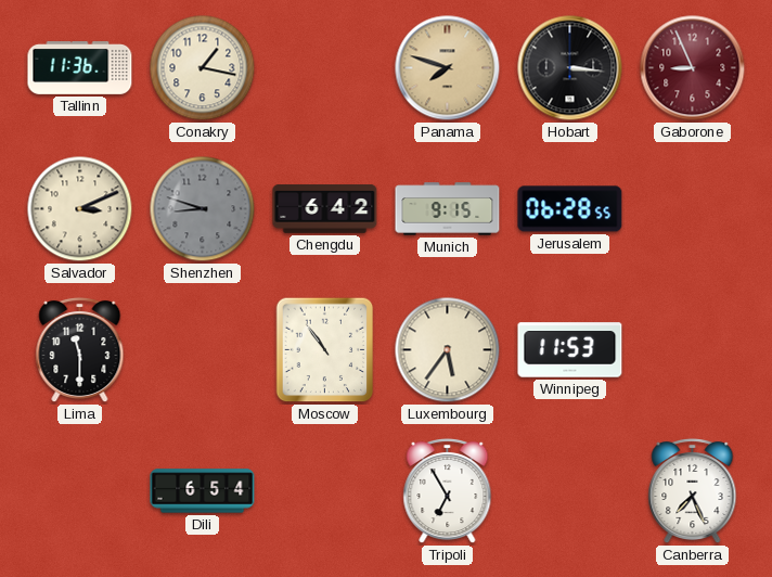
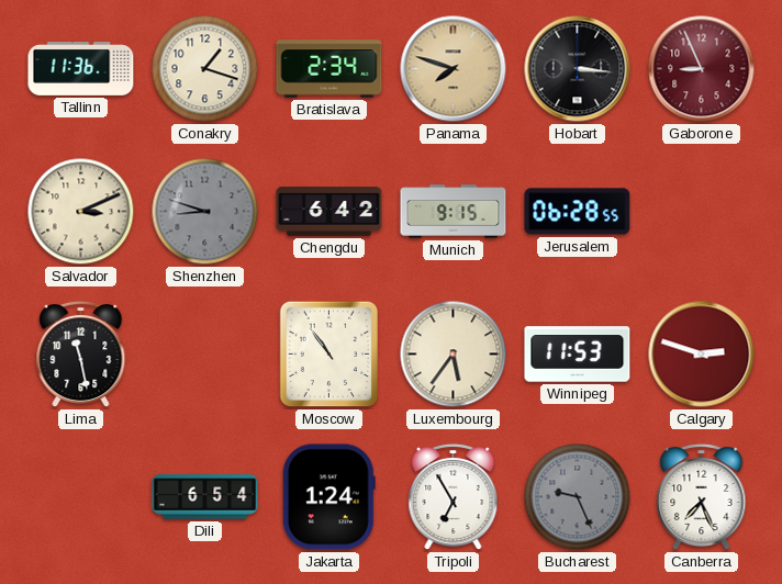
Conakry: 1:17 -> 1:18
Bratislava: none -> 2:34
Lima: 11:30 -> 11:28
Calgary: none -> 2:48
Jakarta: none -> 1:24
Bucharest: none -> 9:26
